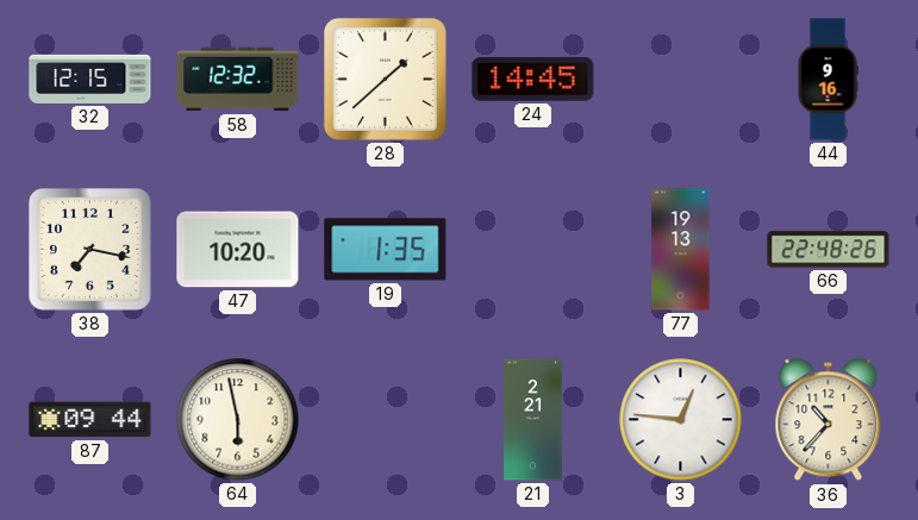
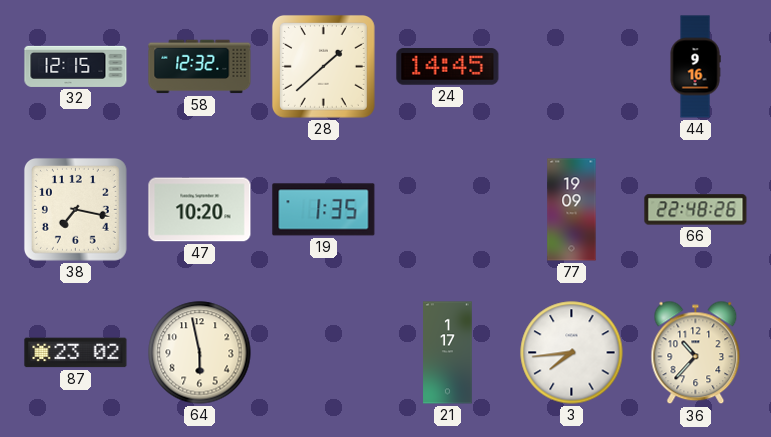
77: 19:13 -> 19:09
87: 09:44 -> 23:02
21: 2:21 -> 1:17
3: 12:46 -> 7:44
